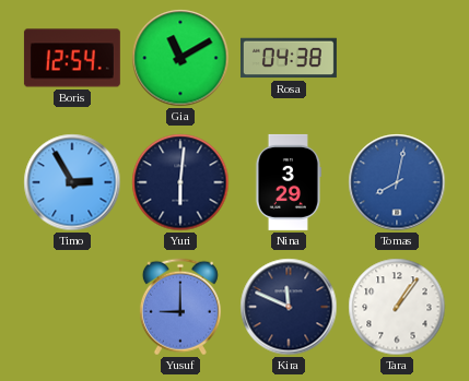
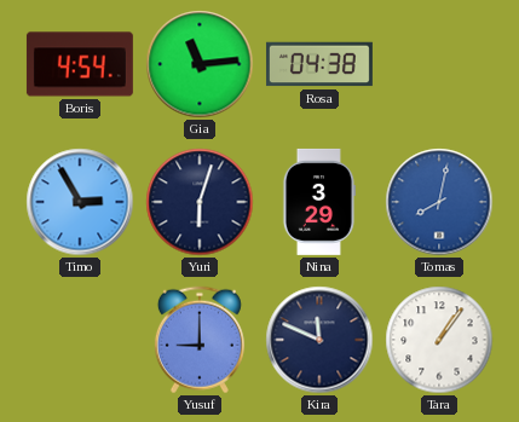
Boris: 12:54 -> 4:54
Gia: 11:10 -> 11:14
Yuri: 6:01 -> 6:03
